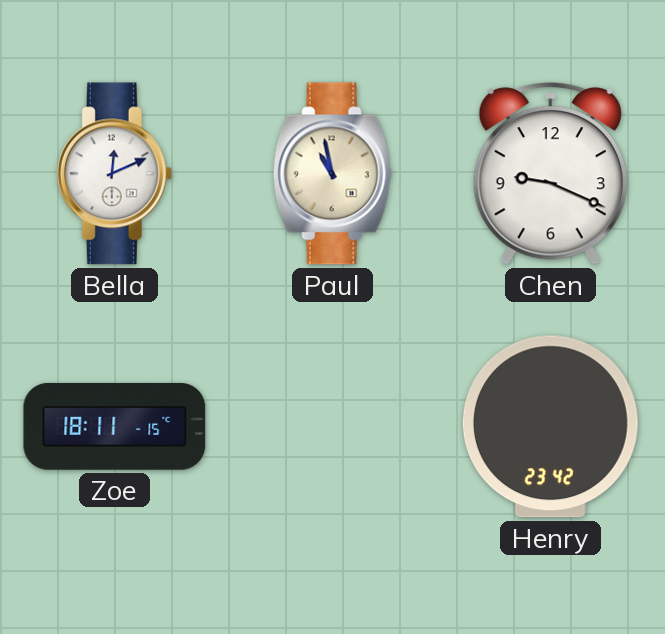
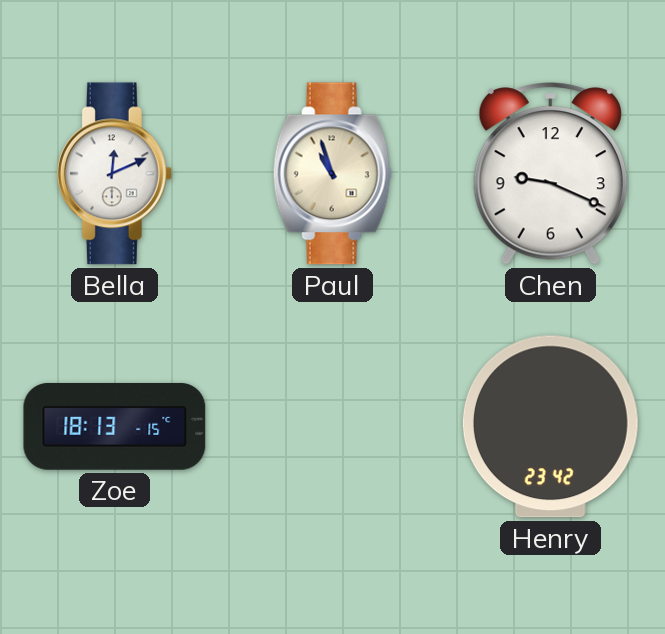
Paul: 10:58 -> 10:57
Zoe: 18:11 -> 18:13
